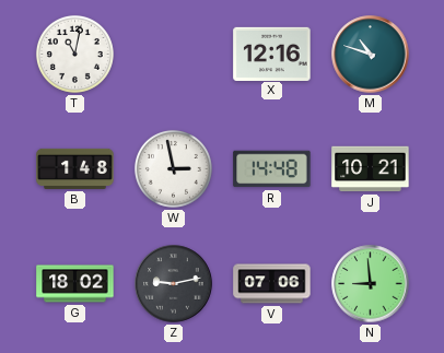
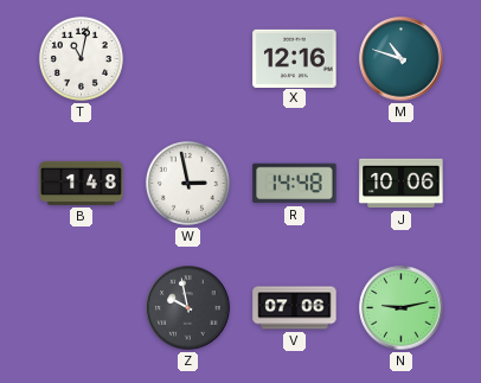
J: 10:21 -> 10:06
G: 18:02 -> none
Z: 9:13 -> 9:58
N: 8:59 -> 9:13
